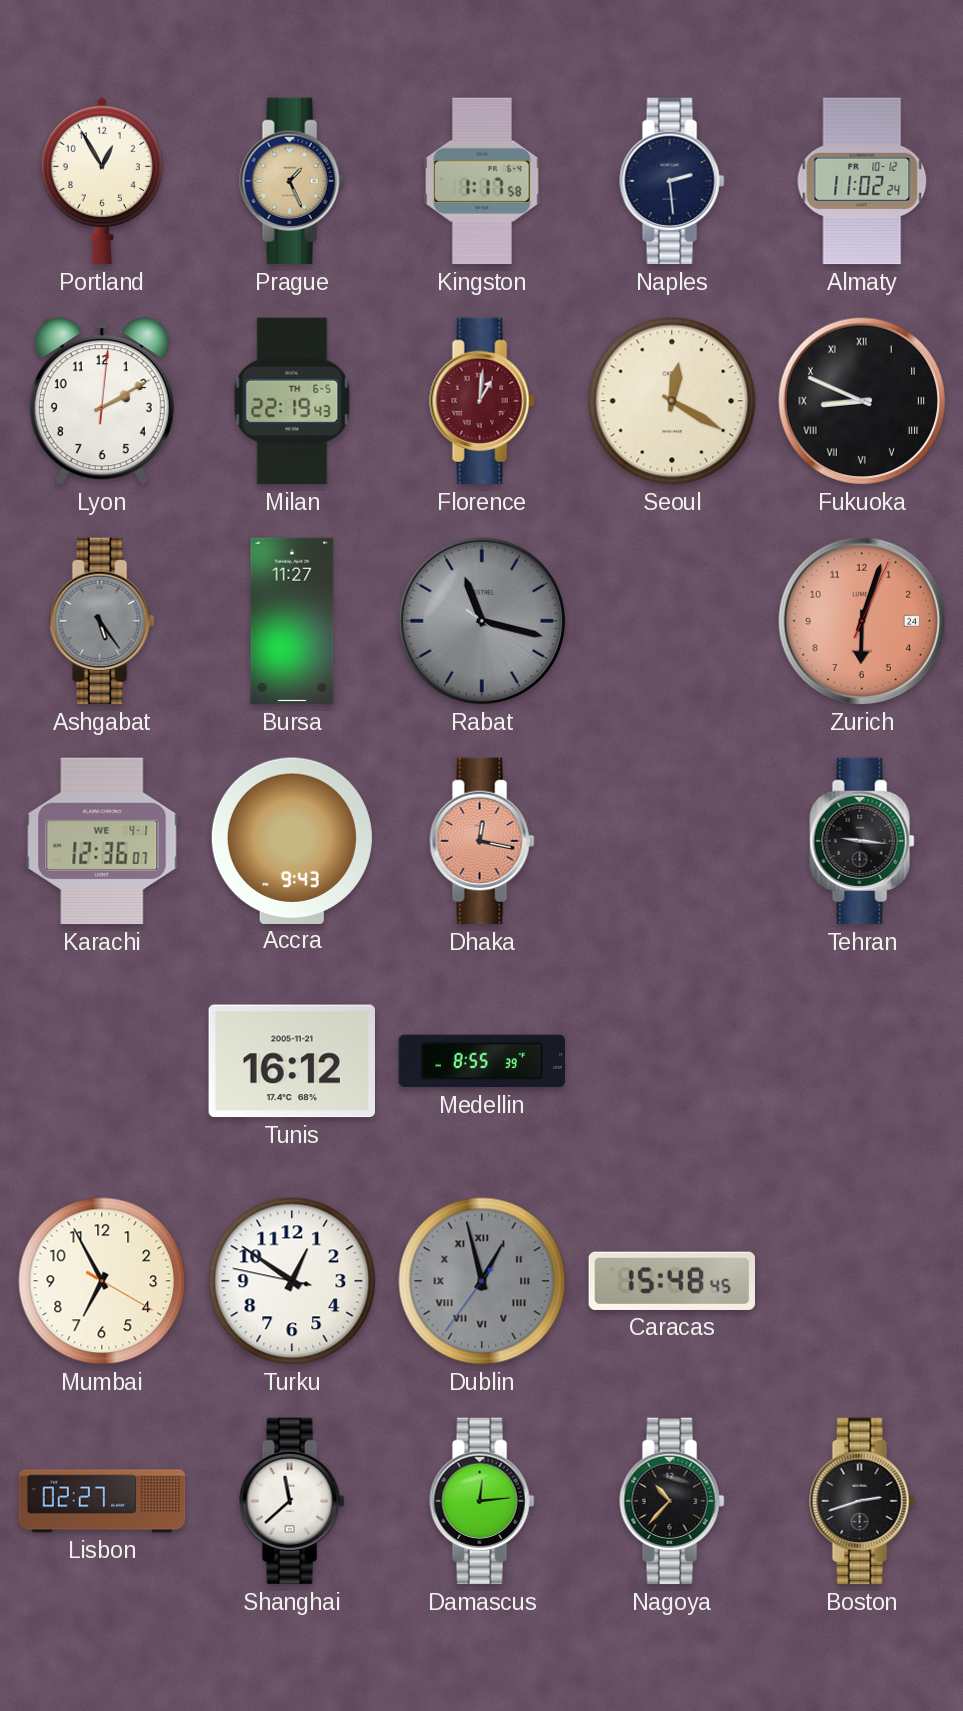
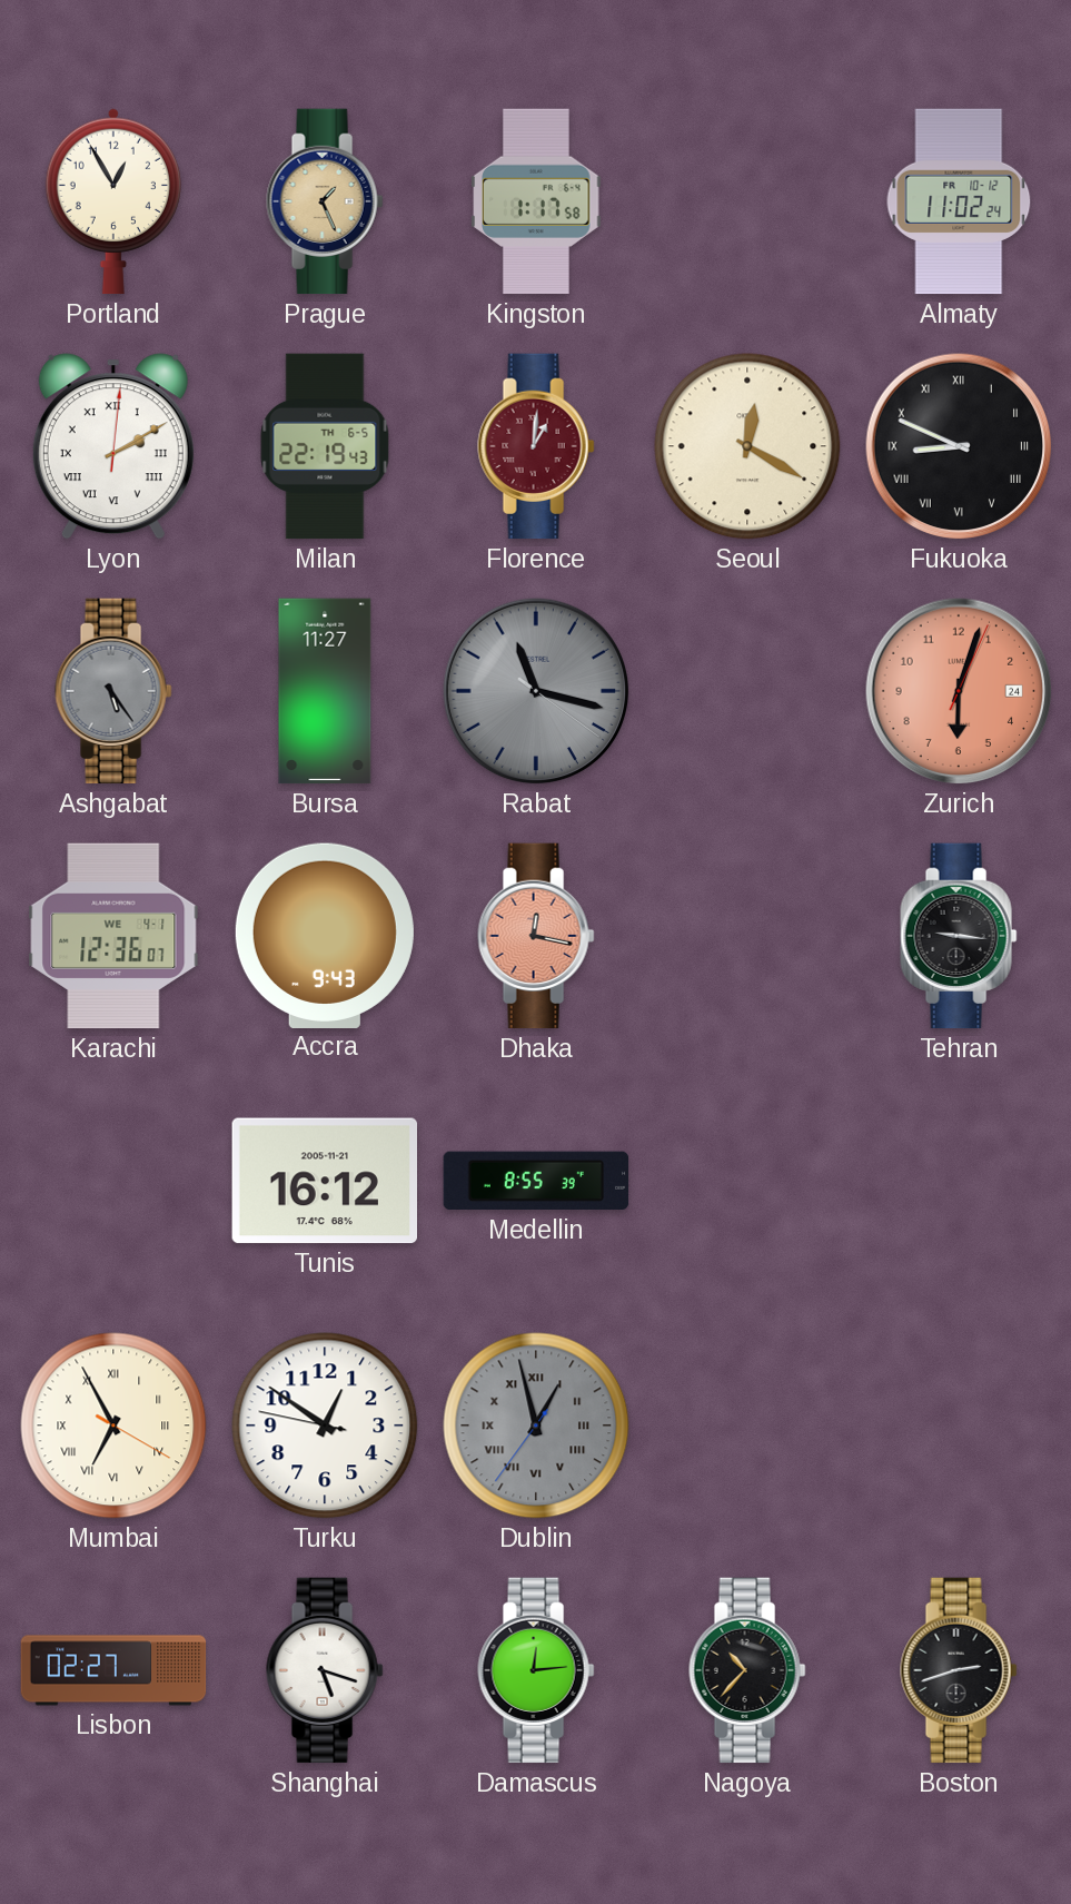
Naples: 2:29 -> none
Lyon numerals: Arabic -> Roman
Mumbai numerals: Arabic -> Roman
Caracas: 15:48 -> none
Shanghai: 11:38 -> 5:18
